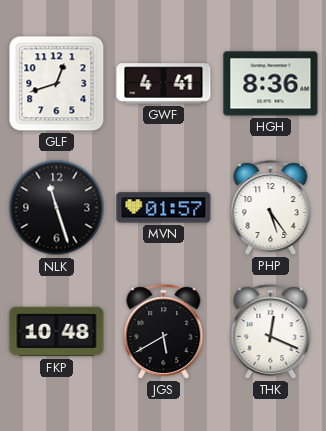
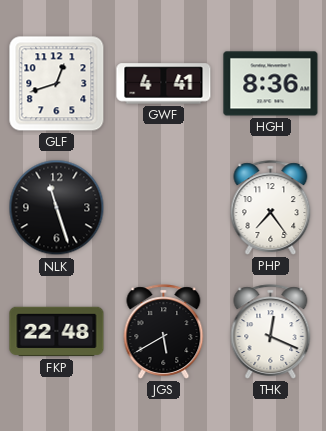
MVN: 01:57 -> none
PHP: 5:24 -> 7:24
FKP: 10:48 -> 22:48
